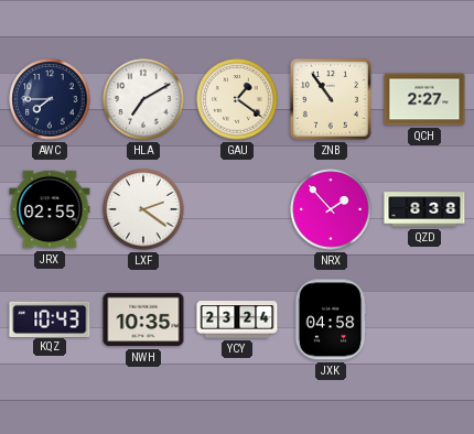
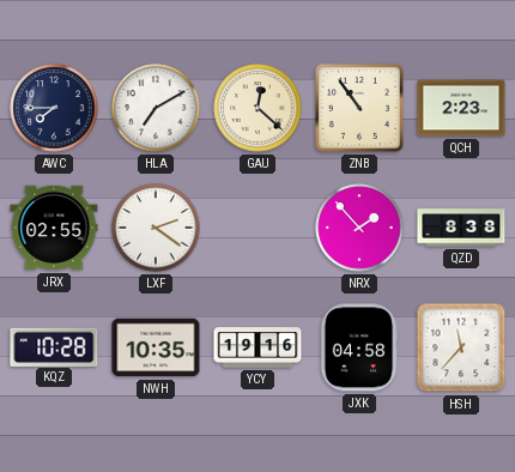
GAU: 1:21 -> 12:22
QCH: 2:27 -> 2:23
KQZ: 10:43 -> 10:28
YCY: 23:24 -> 19:16
HSH: none -> 11:37
